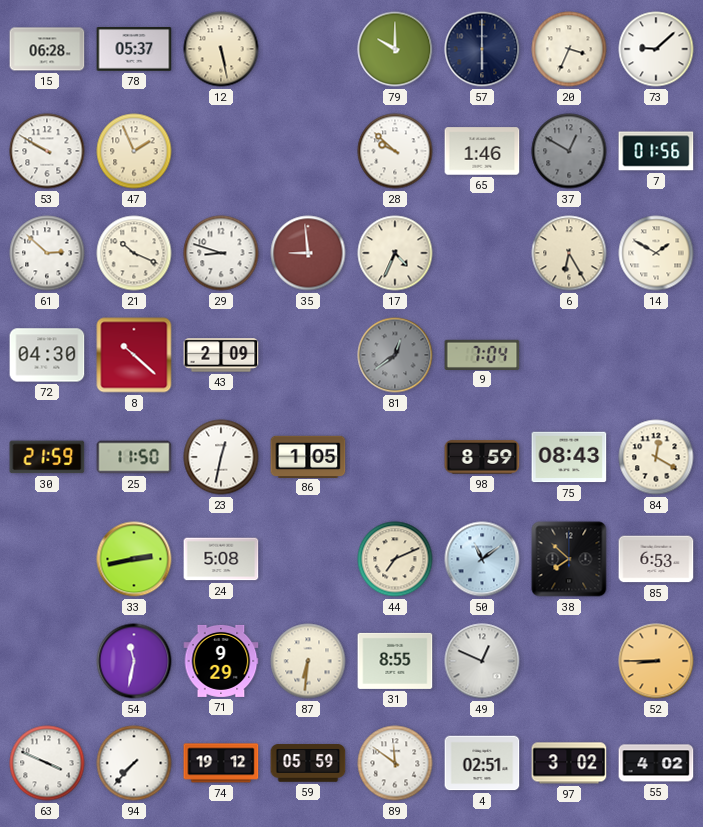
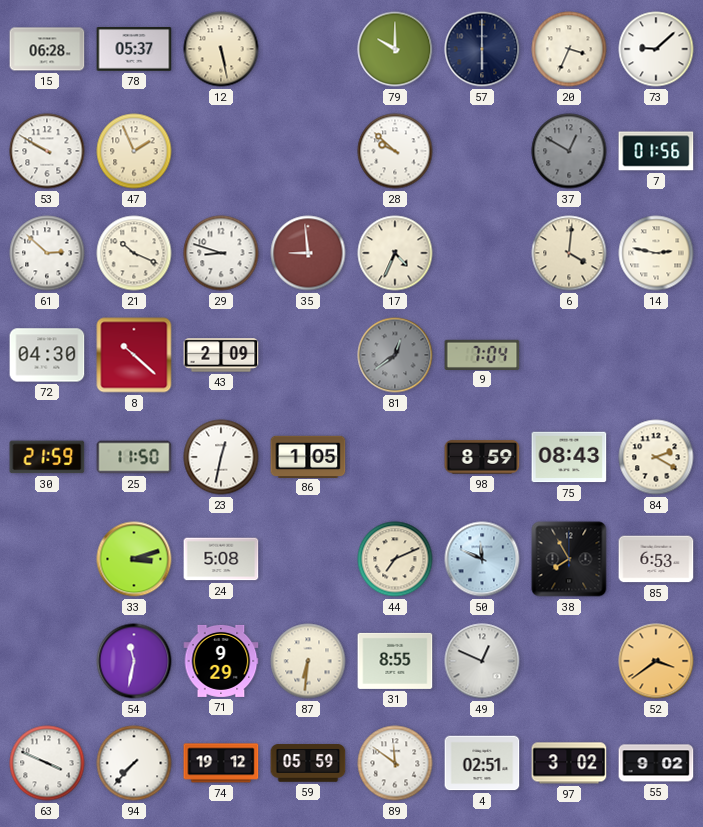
65: 1:46 -> none
6: 6:25 -> 4:01
14: 1:50 -> 2:47
84: 12:20 -> 2:20
33: 2:43 -> 3:12
50: 11:09 -> 11:49
38: 7:52 -> 7:55
52: 8:45 -> 3:39
55: 4:02 -> 9:02
